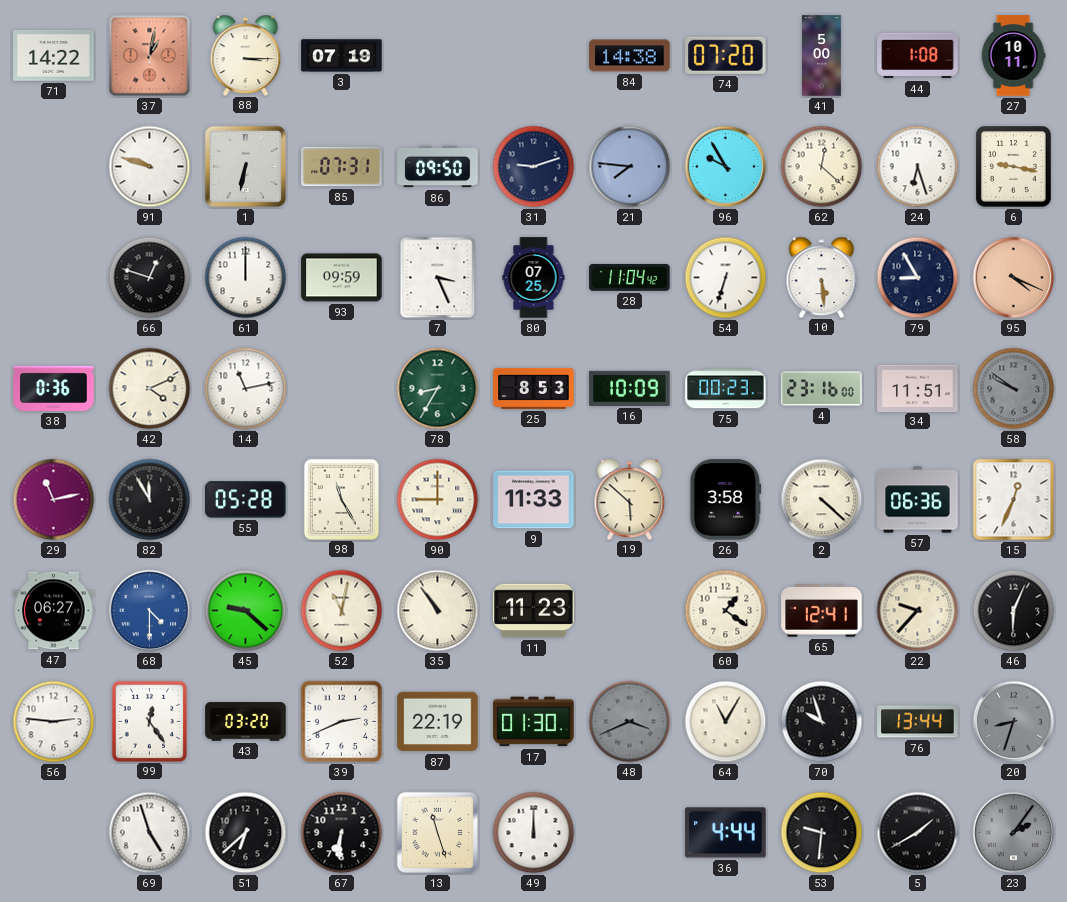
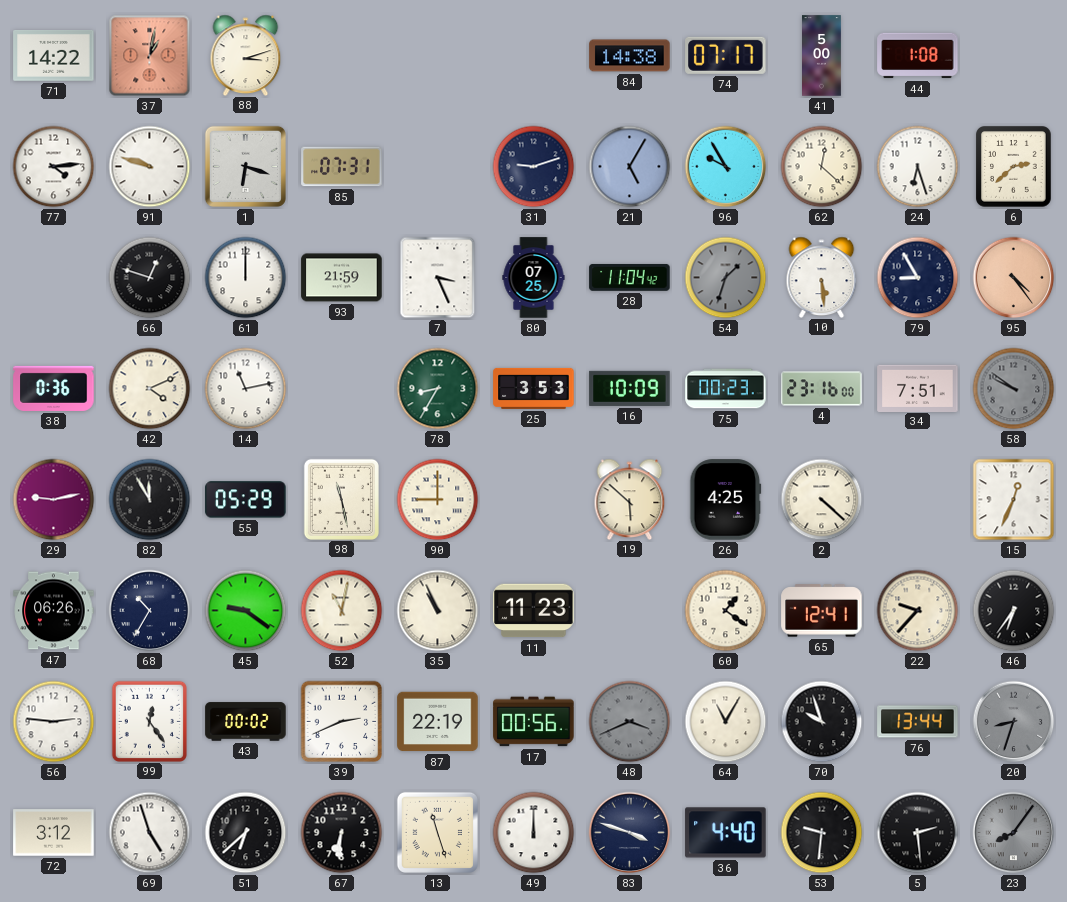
88: 3:15 -> 3:12
3: 07:19 -> none
74: 07:20 -> 07:17
27: 10:11 -> none
77: none -> 4:14
1: 6:32 -> 6:18
86: 09:50 -> none
21: 7:46 -> 5:05
6: 9:17 -> 2:38
93: 09:59 -> 21:59
54: 6:33 -> 1:33
54 dial: white -> grey
95: 4:19 -> 4:24
25: 8:53 -> 3:53
34: 11:51 -> 7:51
29: 11:13 -> 9:13
55: 05:28 -> 05:29
98: 11:25 -> 11:28
9: 11:33 -> none
26: 3:58 -> 4:25
57: 06:36 -> none
47: 06:27 -> 06:26
68: 4:30 -> 10:35
68 dial: blue -> navy
45: 9:22 -> 9:21
35: 10:54 -> 10:56
46: 6:04 -> 6:36
43: 03:20 -> 00:02
17: 01:30 -> 00:56
72: none -> 3:12
83: none -> 3:48
36: 4:44 -> 4:40
5: 1:40 -> 2:29
23: 2:06 -> 8:06
